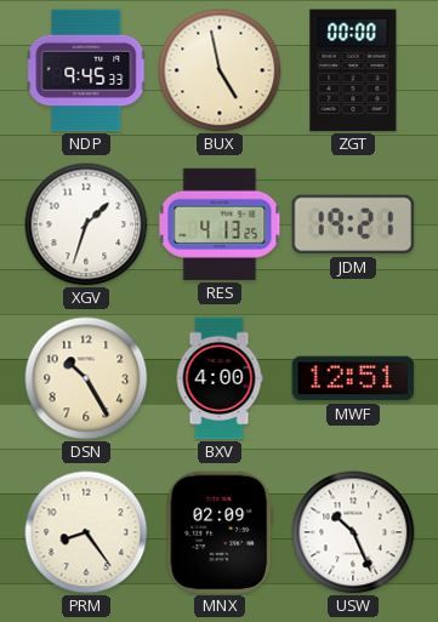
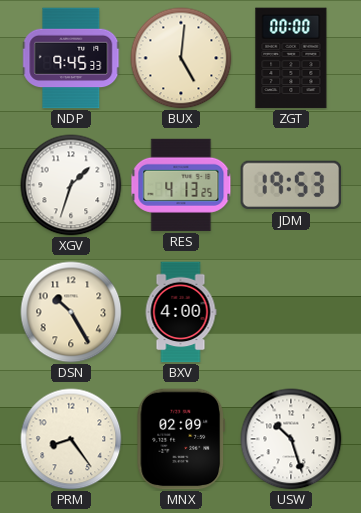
BUX: 4:58 -> 5:01
JDM: 19:21 -> 19:53
MWF: 12:51 -> none
USW: 10:26 -> 10:27
